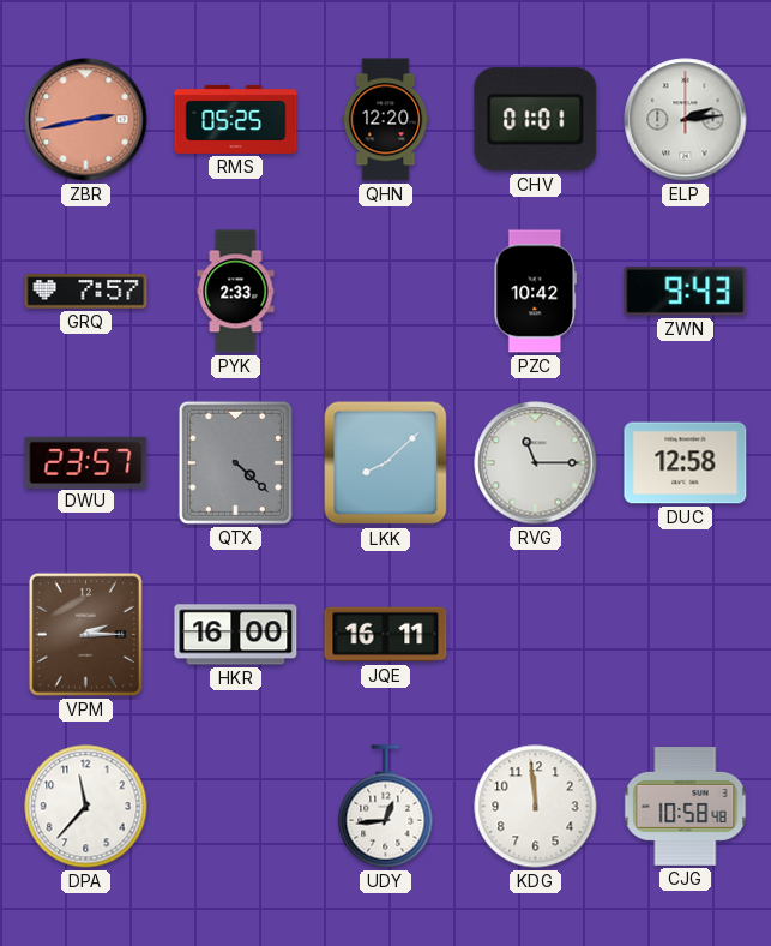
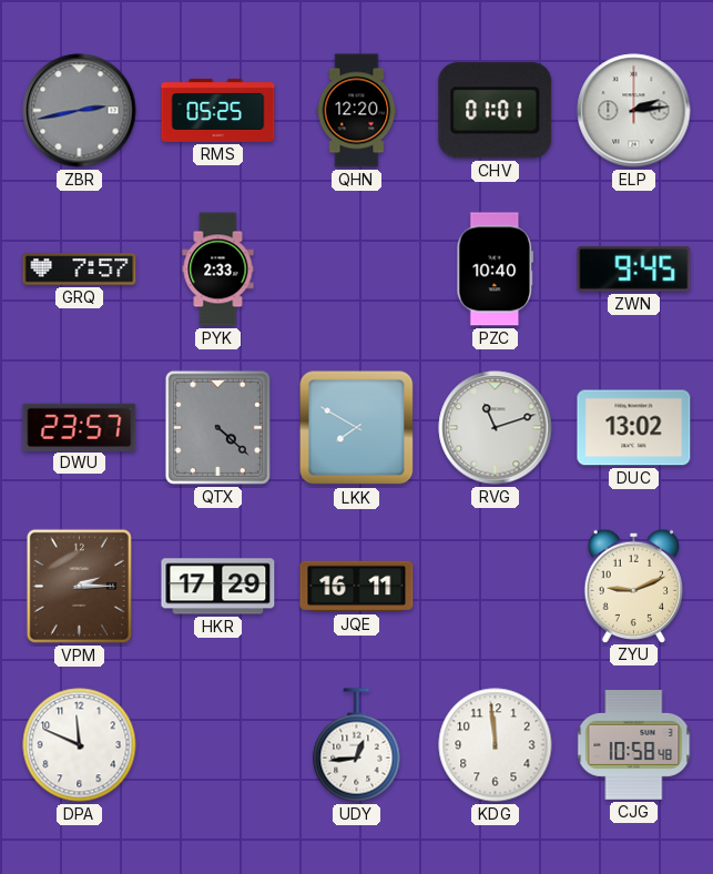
ZBR dial: salmon -> grey
PZC: 10:42 -> 10:40
ZWN: 9:43 -> 9:45
LKK: 8:08 -> 7:50
RVG: 11:15 -> 11:12
DUC: 12:58 -> 13:02
HKR: 16:00 -> 17:29
ZYU: none -> 9:11
DPA: 11:37 -> 11:49
